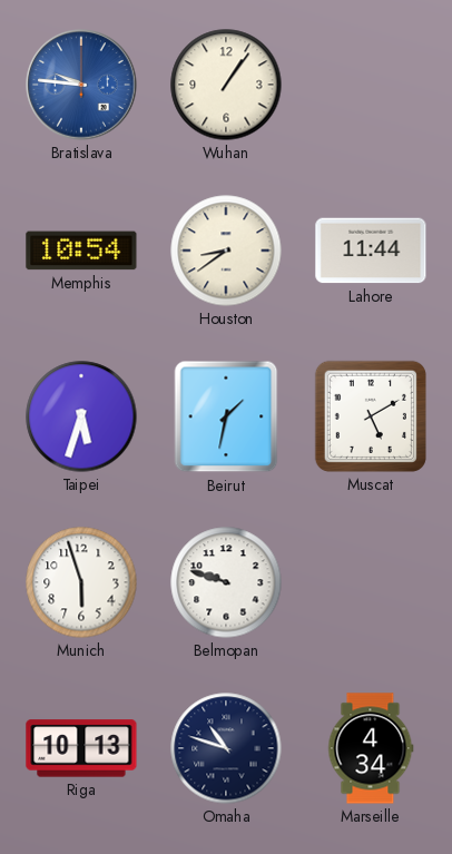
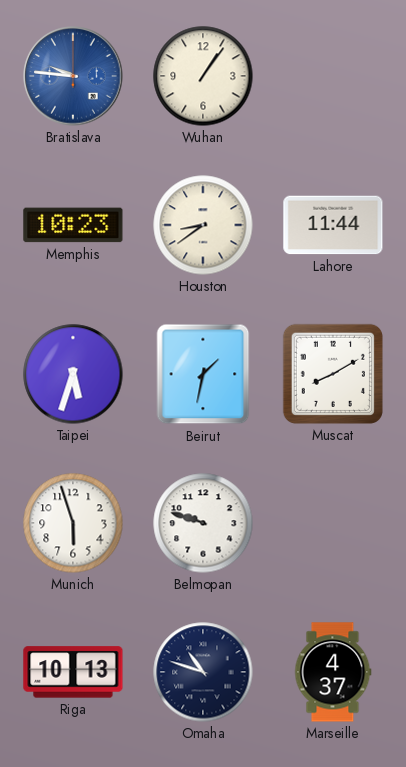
Memphis: 10:54 -> 10:23
Muscat: 5:10 -> 8:10
Marseille: 4:34 -> 4:37
